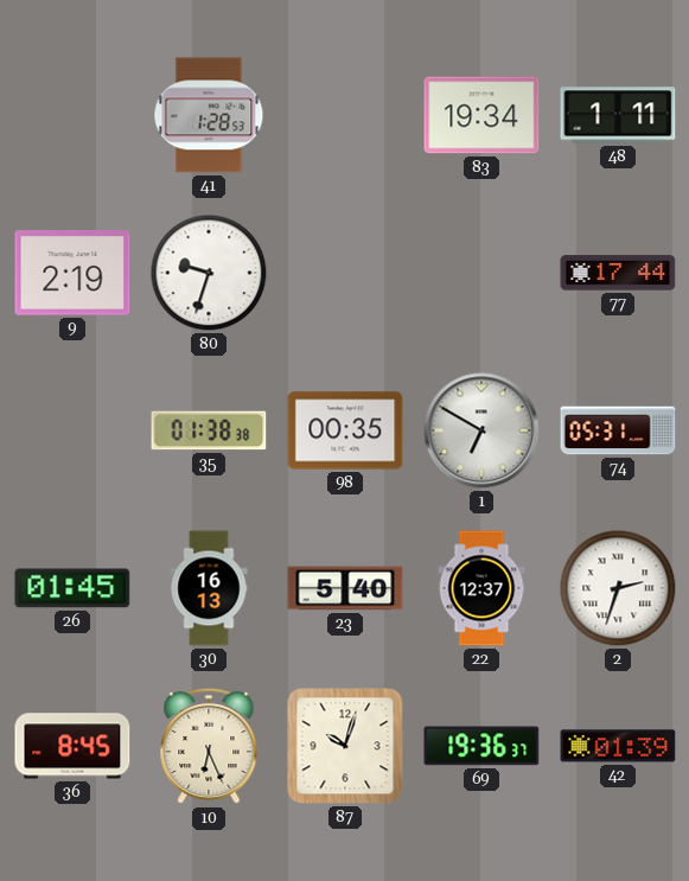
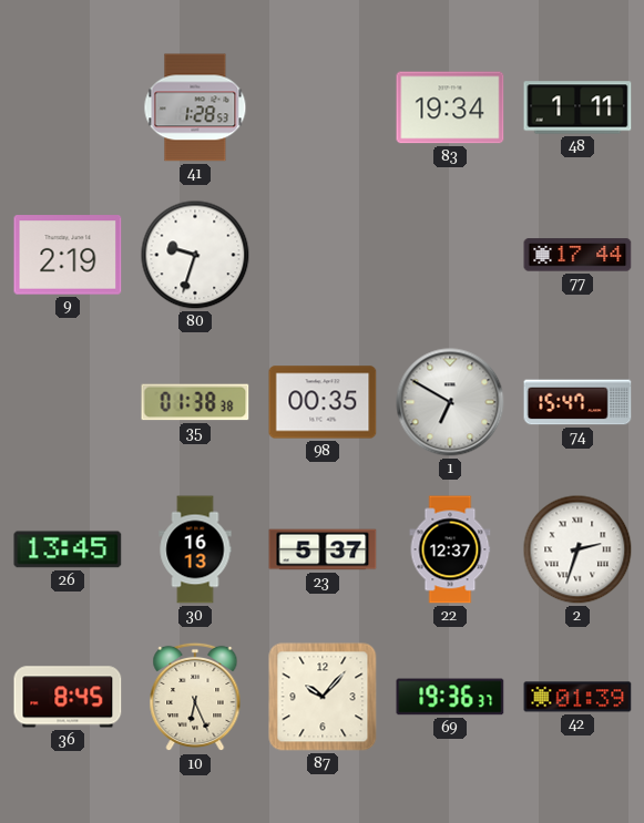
74: 05:31 -> 15:47
26: 01:45 -> 13:45
23: 5:40 -> 5:37
87: 10:03 -> 10:07
